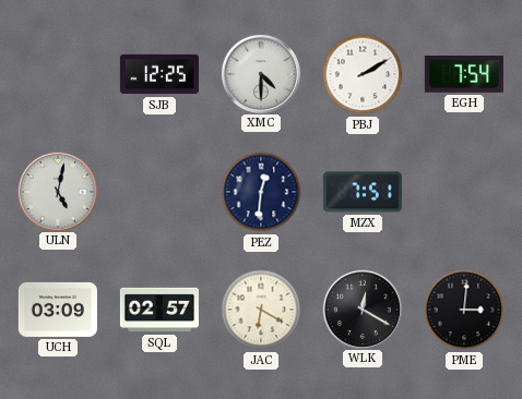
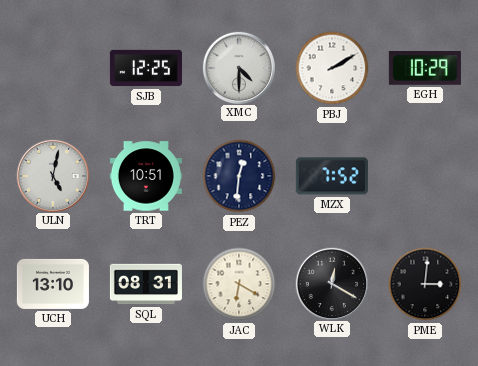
EGH: 7:54 -> 10:29
TRT: none -> 10:51
MZX: 7:51 -> 7:52
UCH: 03:09 -> 13:10
SQL: 02:57 -> 08:31
